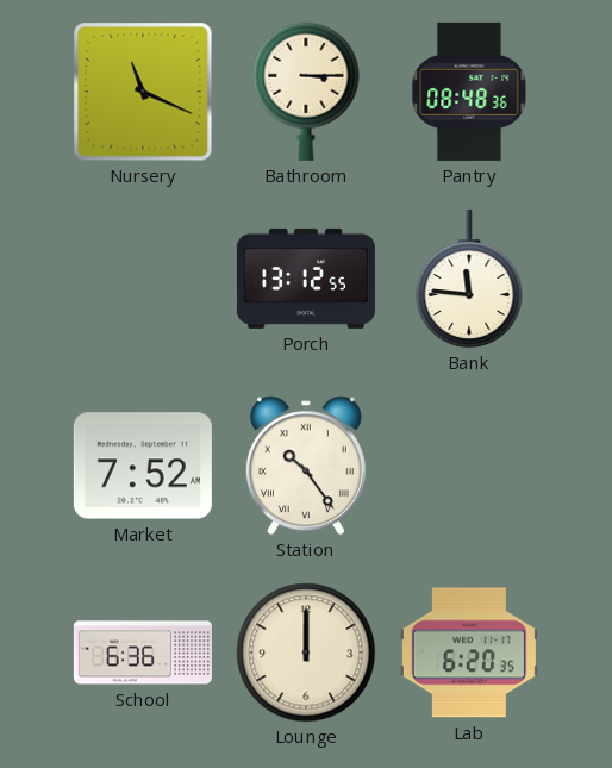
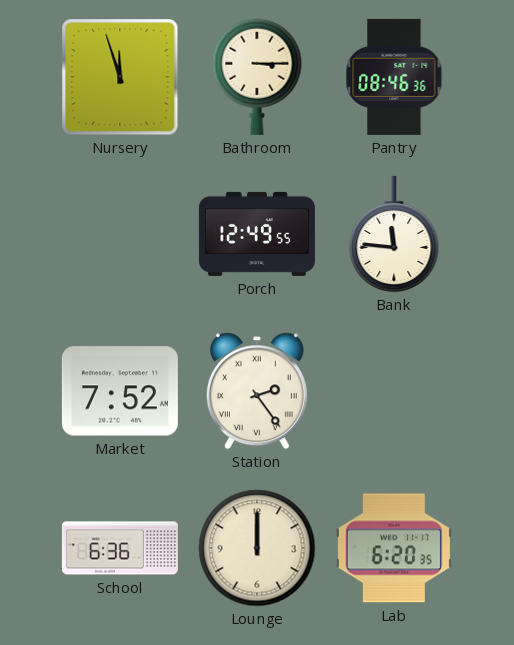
Nursery: 11:19 -> 11:57
Pantry: 08:48 -> 08:46
Porch: 13:12 -> 12:49
Station: 10:24 -> 2:24
